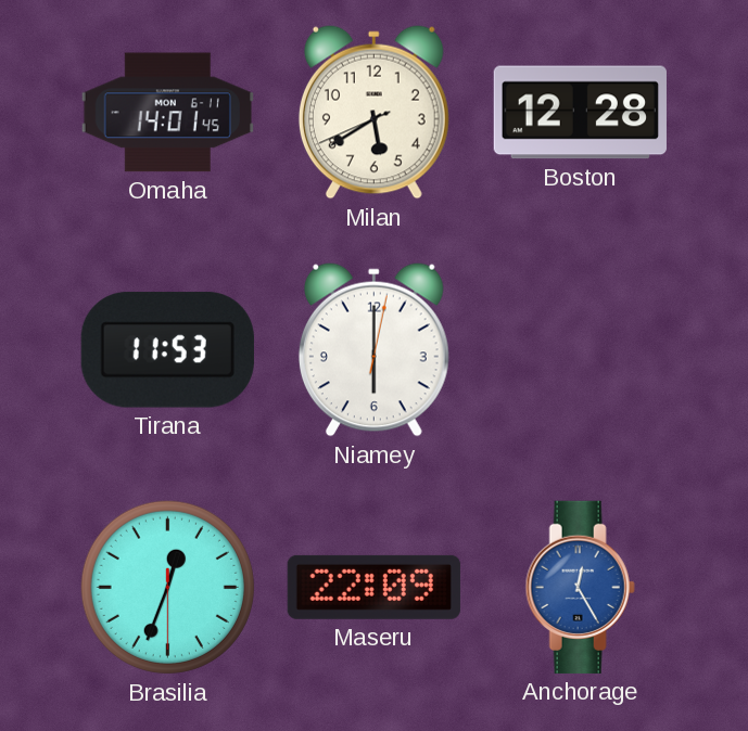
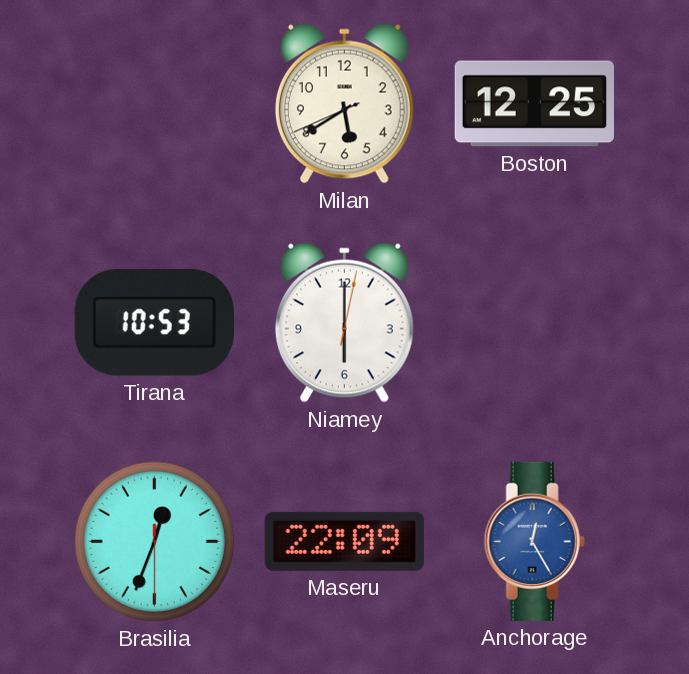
Omaha: 14:01 -> none
Boston: 12:28 -> 12:25
Tirana: 11:53 -> 10:53
